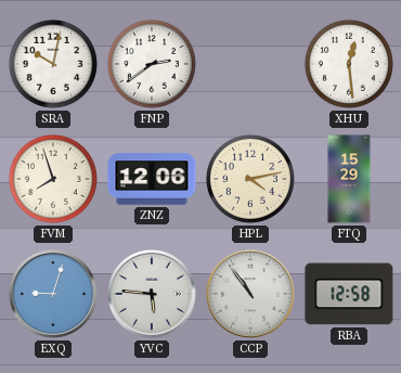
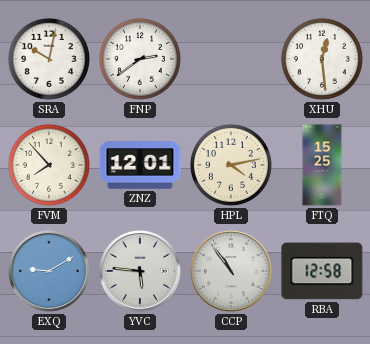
FVM: 7:57 -> 7:53
ZNZ: 12:06 -> 12:01
FTQ: 15:29 -> 15:25
EXQ: 9:03 -> 9:10
